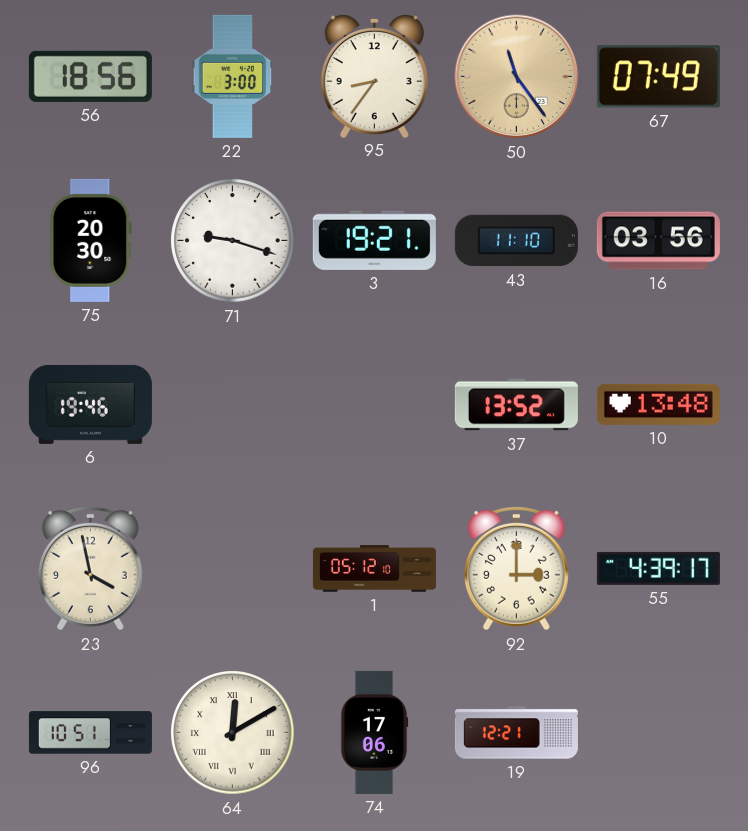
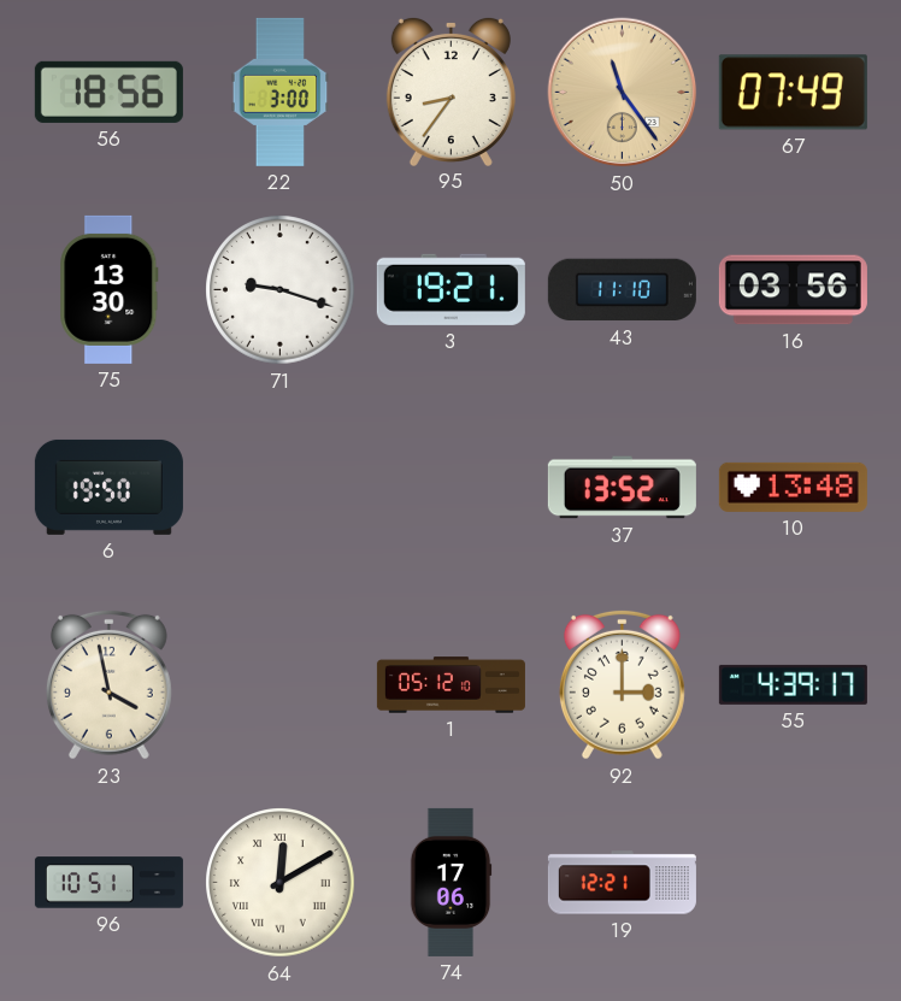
75: 20:30 -> 13:30
6: 19:46 -> 19:50
